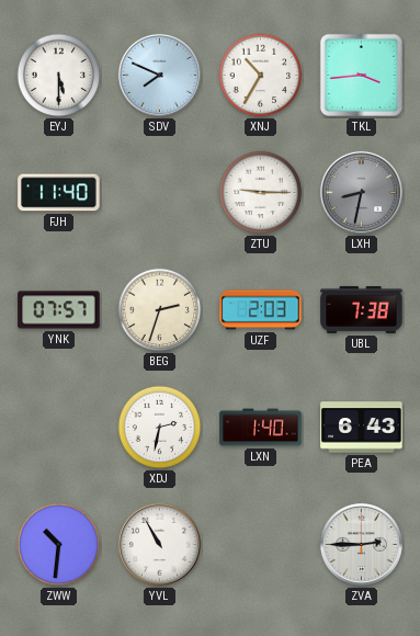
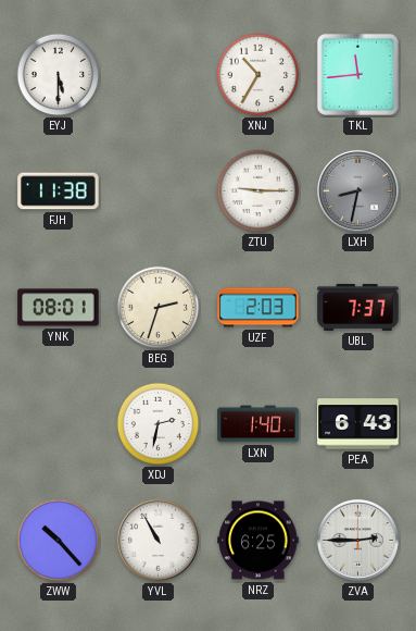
SDV: 7:49 -> none
TKL: 3:44 -> 11:44
FJH: 11:40 -> 11:38
YNK: 07:57 -> 08:01
UBL: 7:38 -> 7:37
ZWW: 10:31 -> 10:23
NRZ: none -> 6:25
